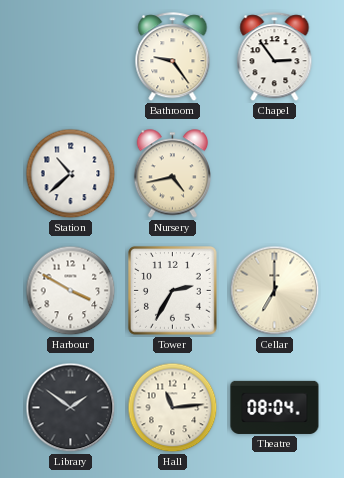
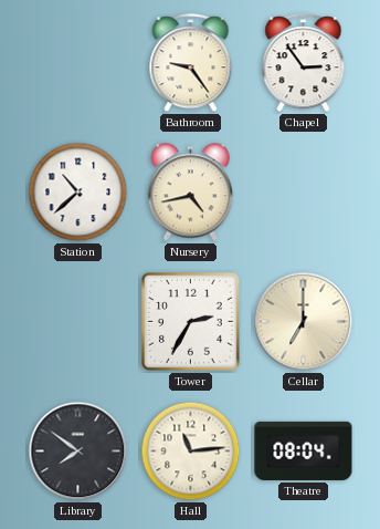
Harbour: 3:50 -> none
Library: 1:51 -> 7:51
